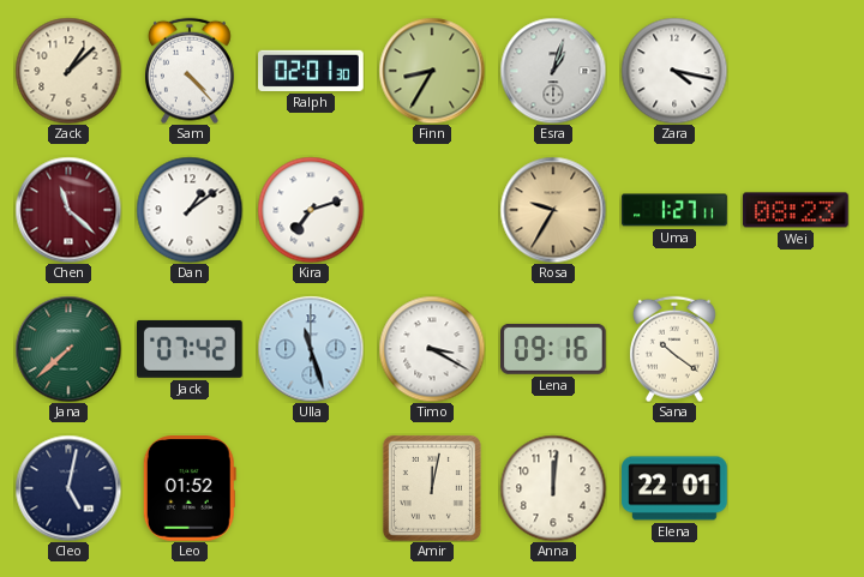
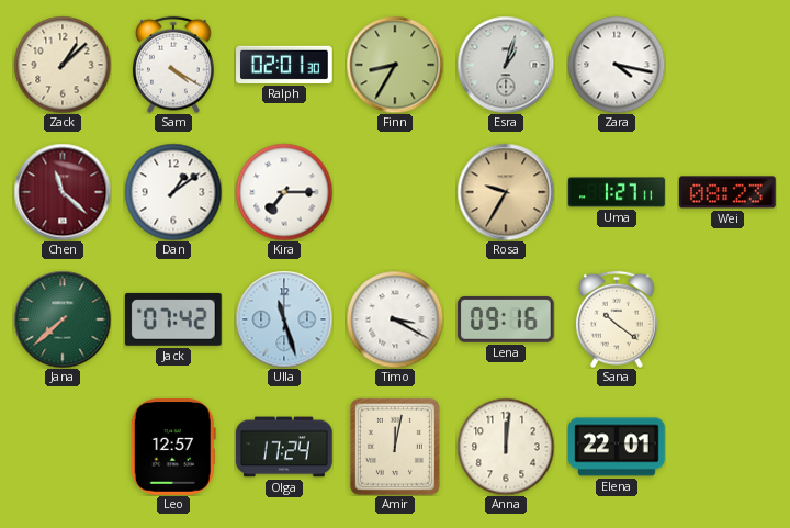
Sam: 4:23 -> 4:20
Kira: 7:12 -> 7:15
Cleo: 5:02 -> none
Leo: 01:52 -> 12:57
Olga: none -> 17:24
